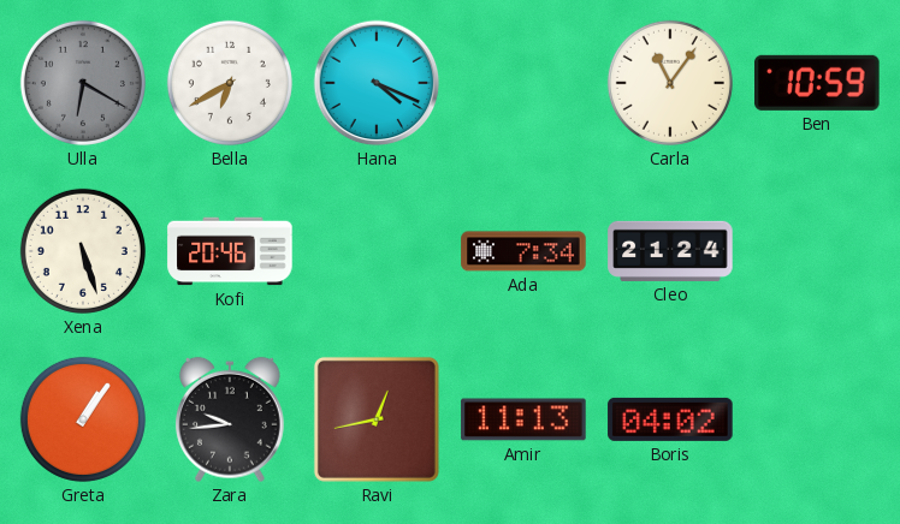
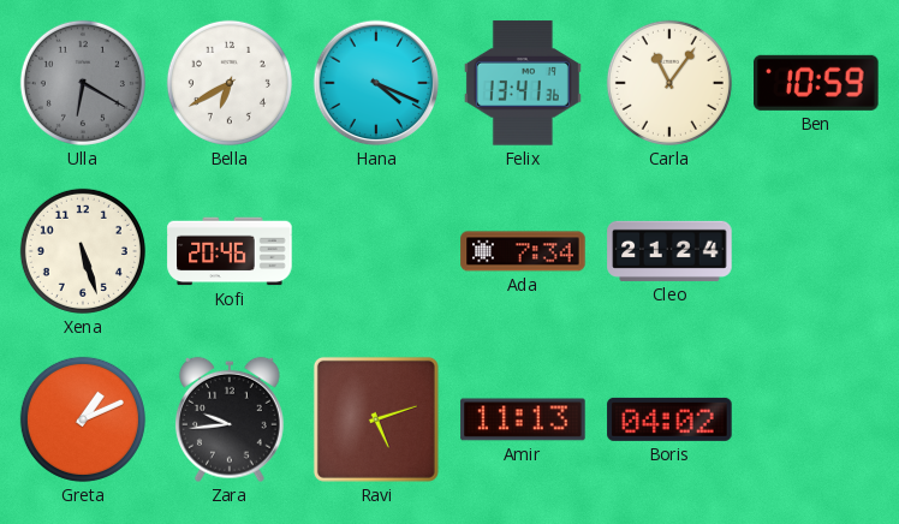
Felix: none -> 13:41
Greta: 1:06 -> 1:11
Ravi: 12:43 -> 5:12
